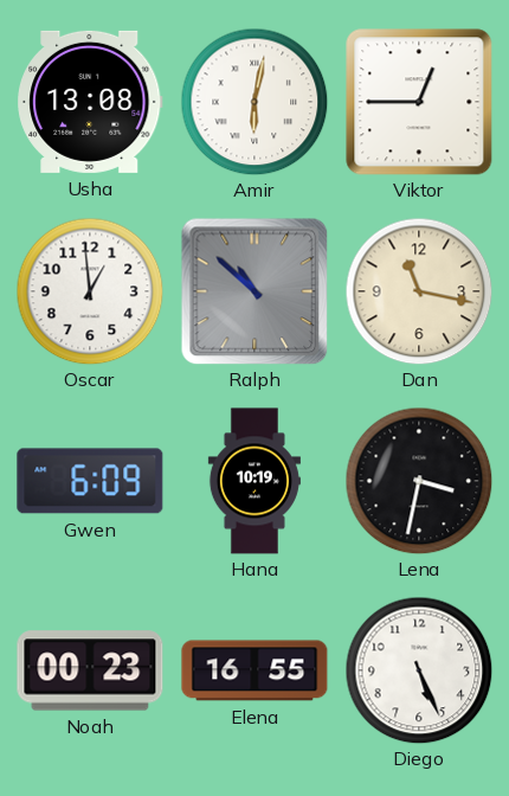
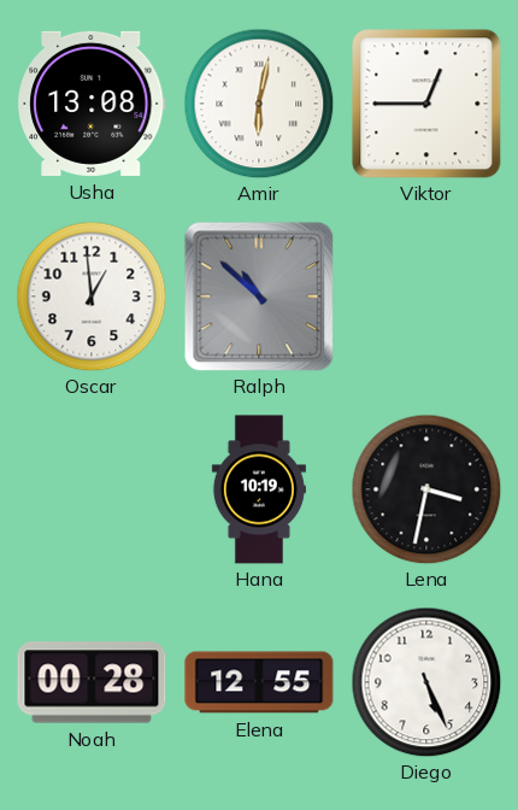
Dan: 11:17 -> none
Gwen: 6:09 -> none
Noah: 00:23 -> 00:28
Elena: 16:55 -> 12:55
